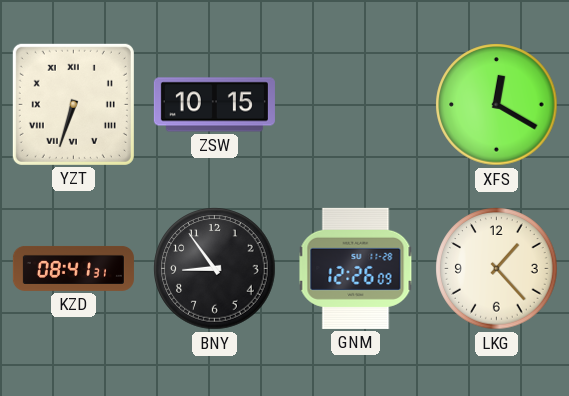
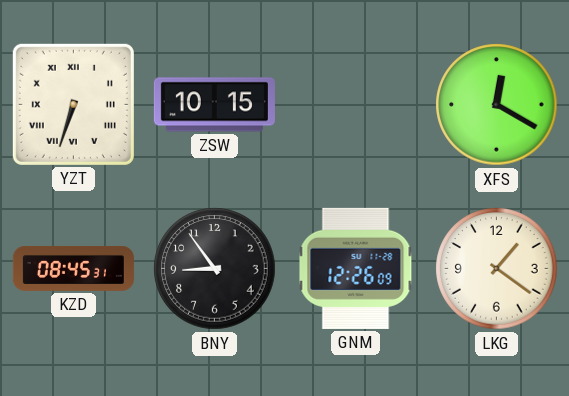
KZD: 08:41 -> 08:45
LKG: 1:23 -> 1:21
